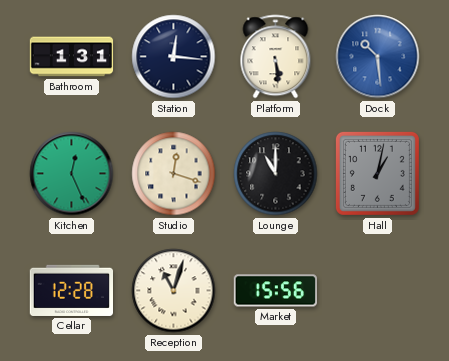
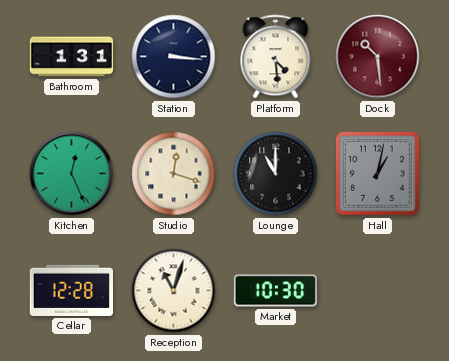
Station: 12:16 -> 3:16
Platform: 5:29 -> 4:29
Dock dial: blue -> burgundy
Market: 15:56 -> 10:30
